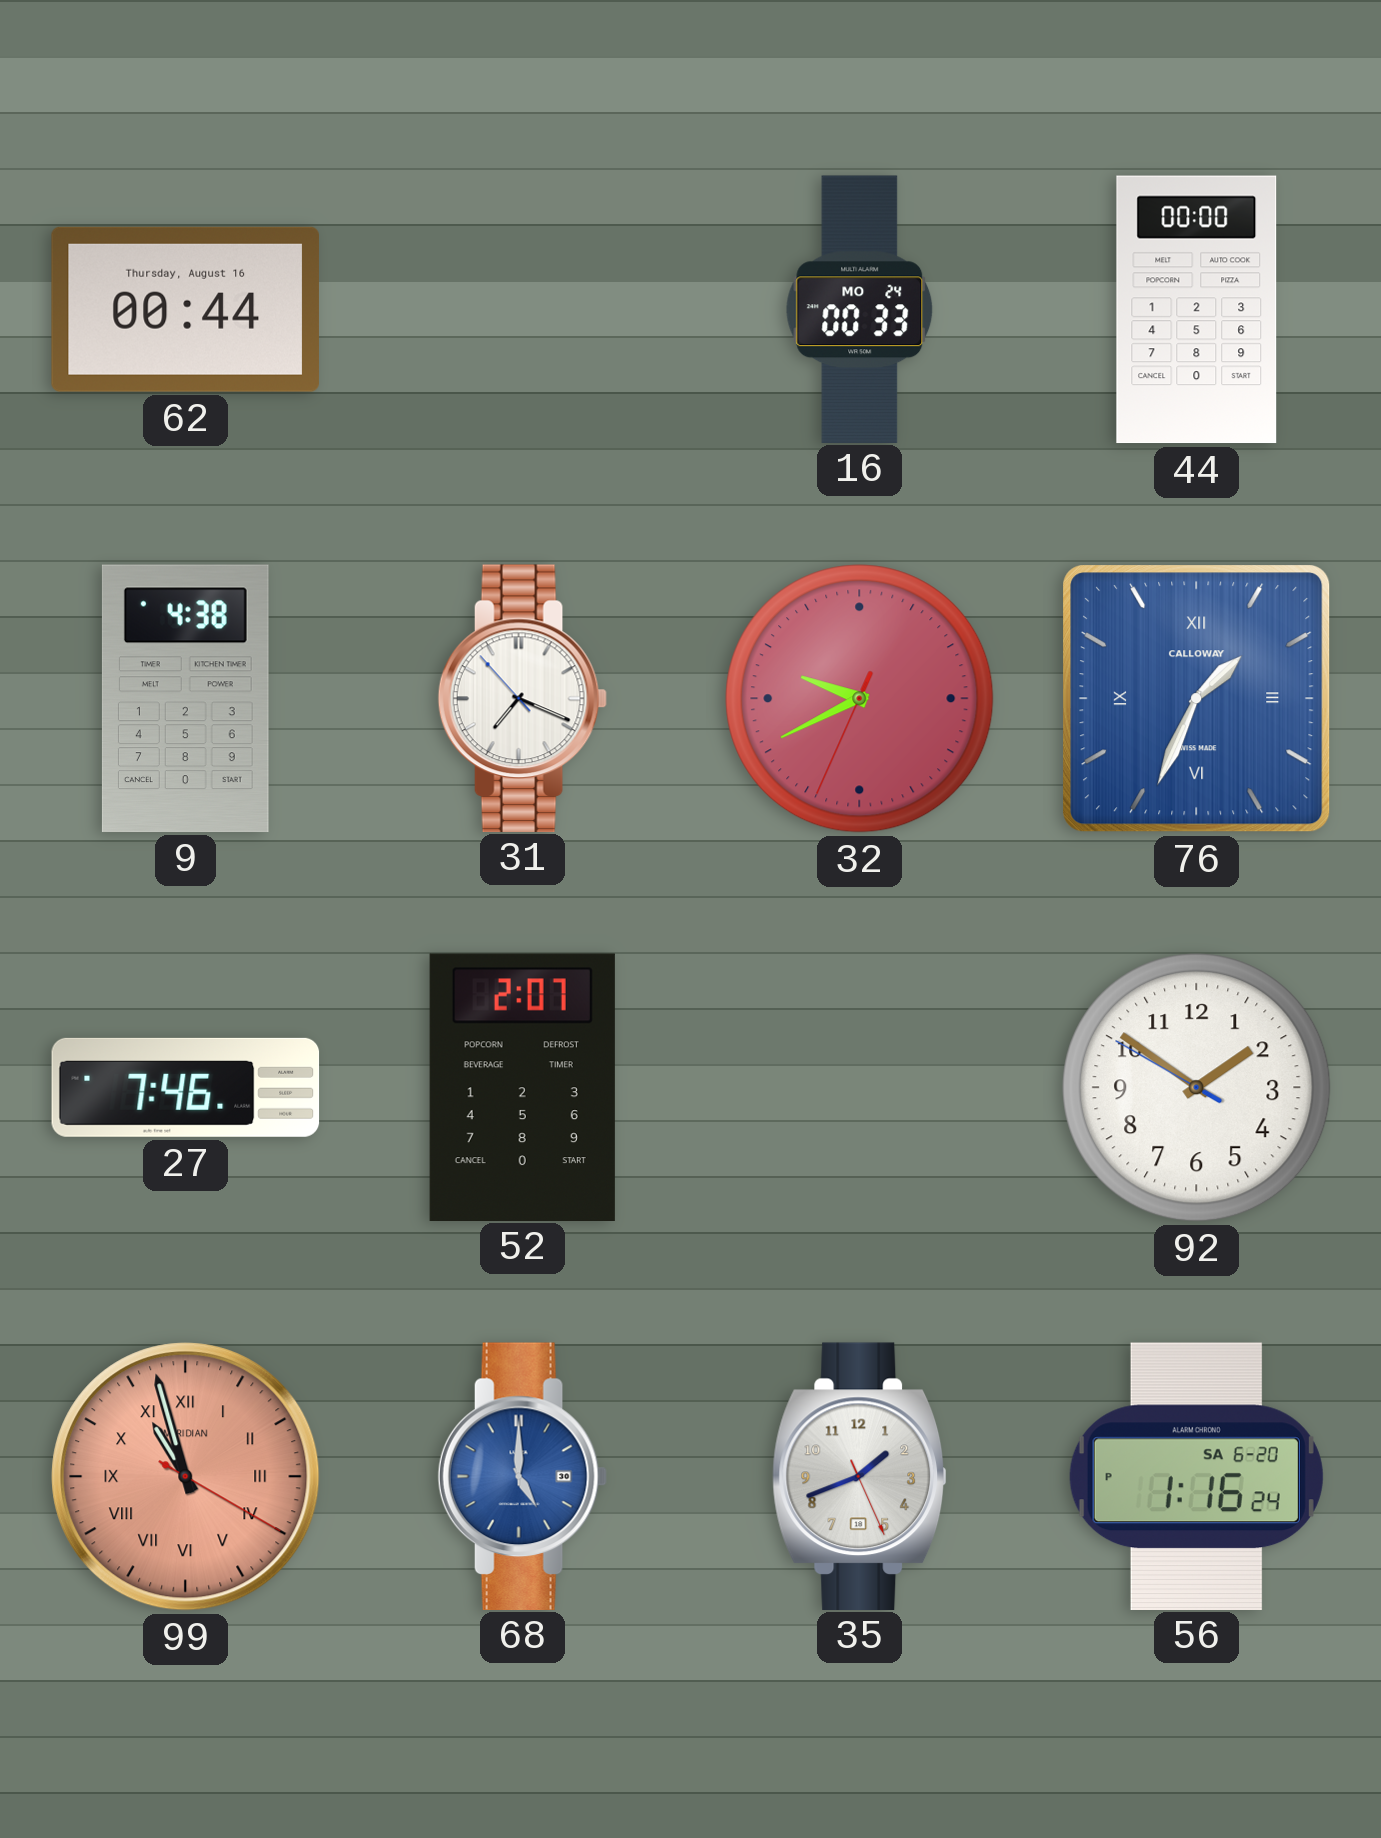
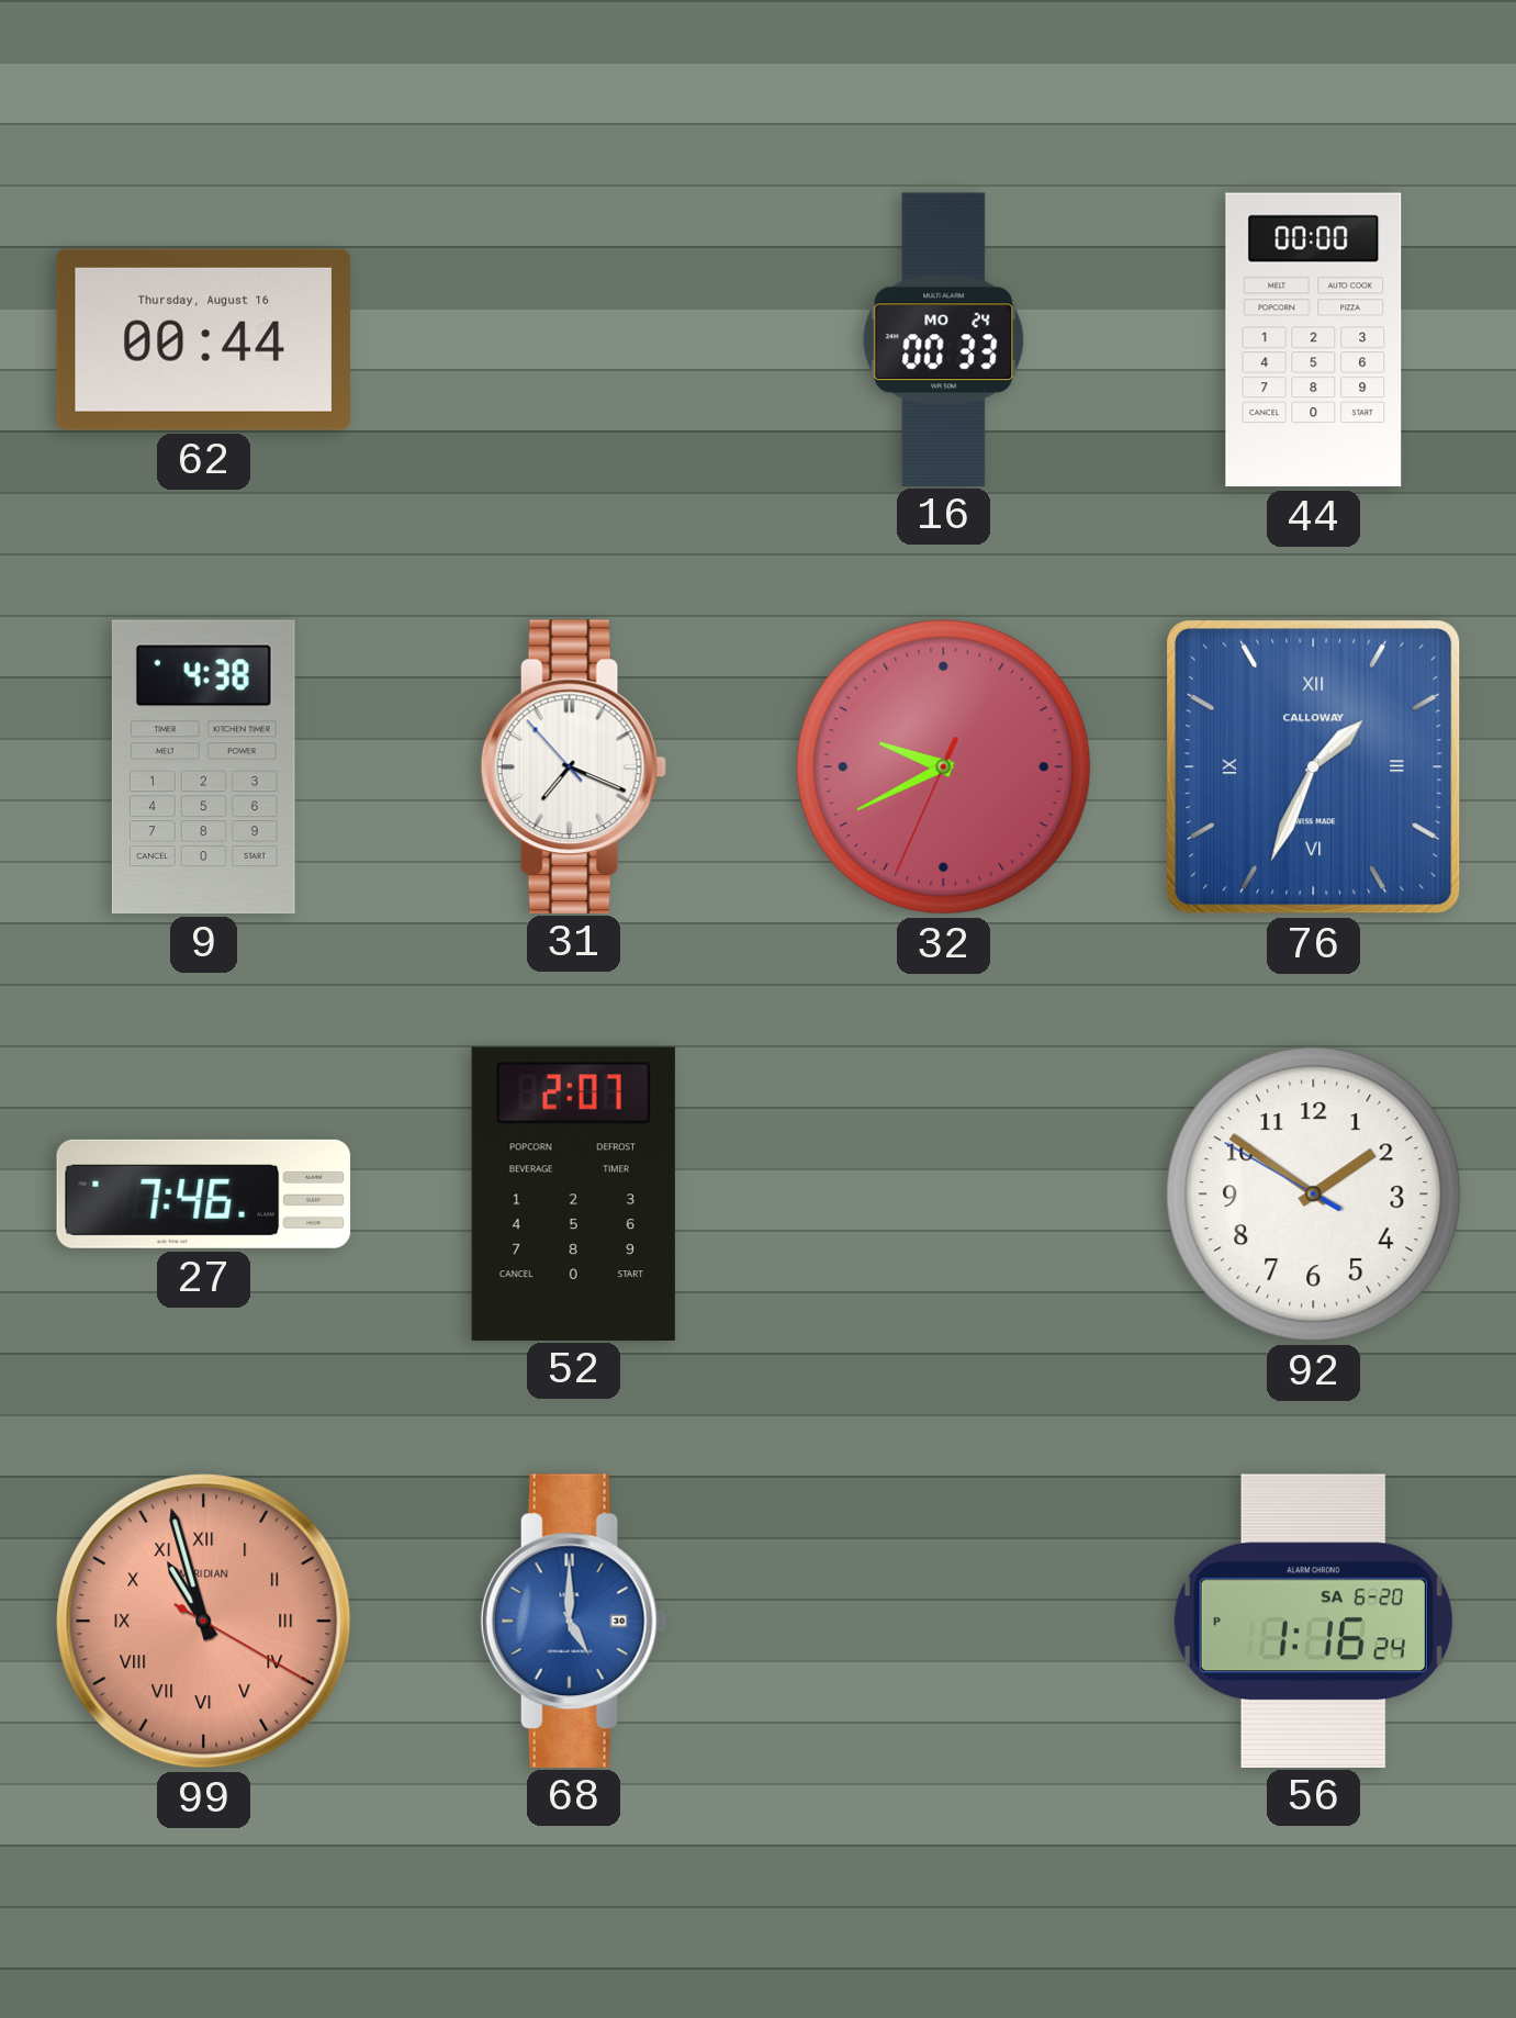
35: 1:41 -> none
